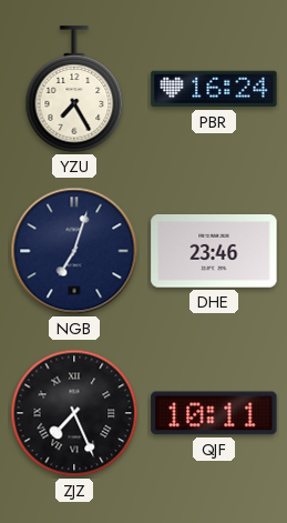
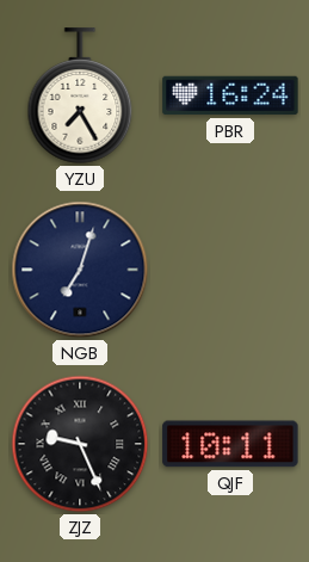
DHE: 23:46 -> none
ZJZ: 7:26 -> 9:26
